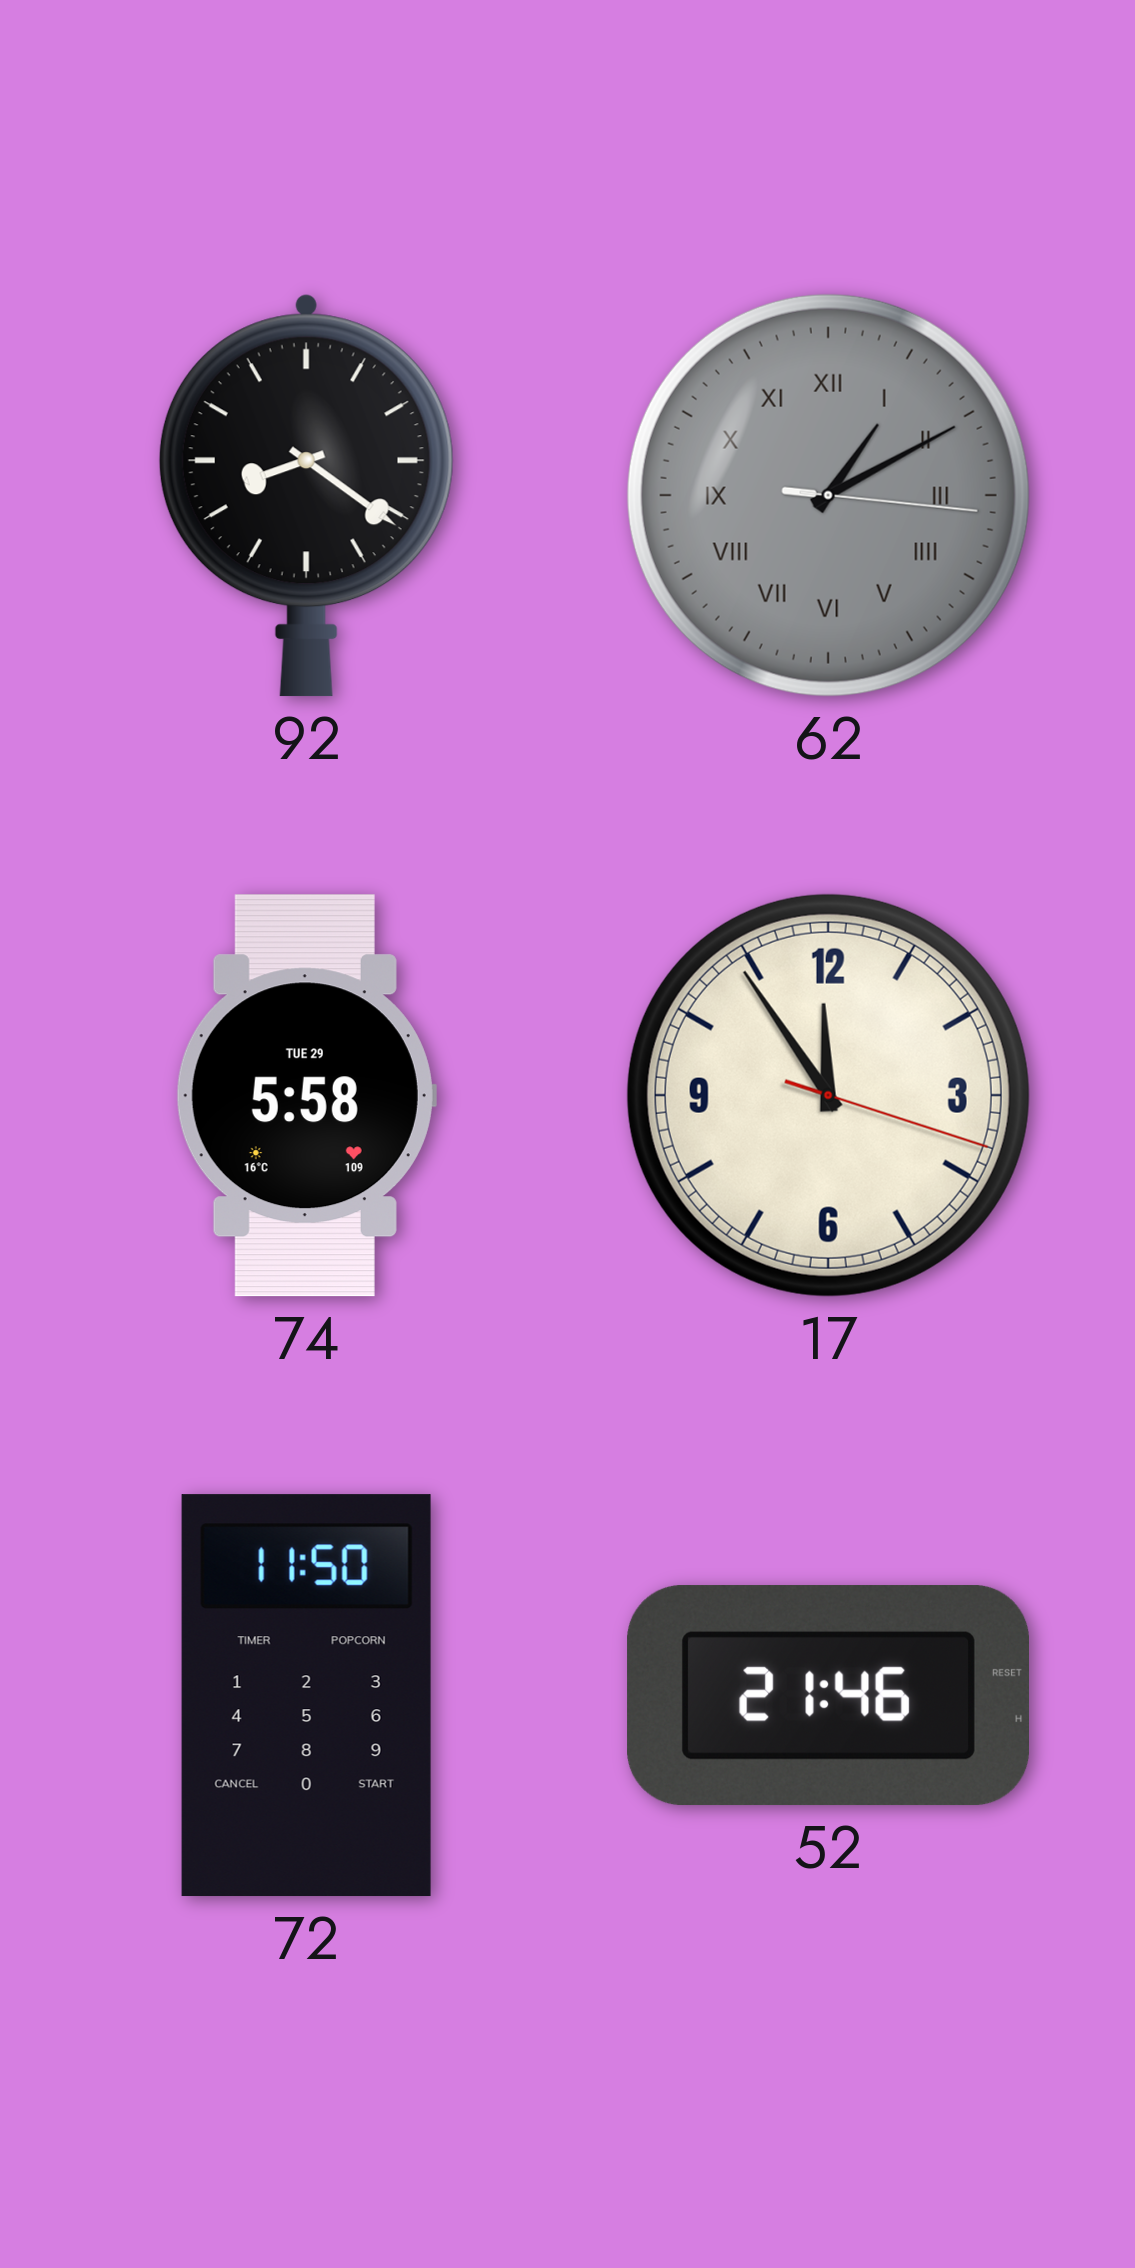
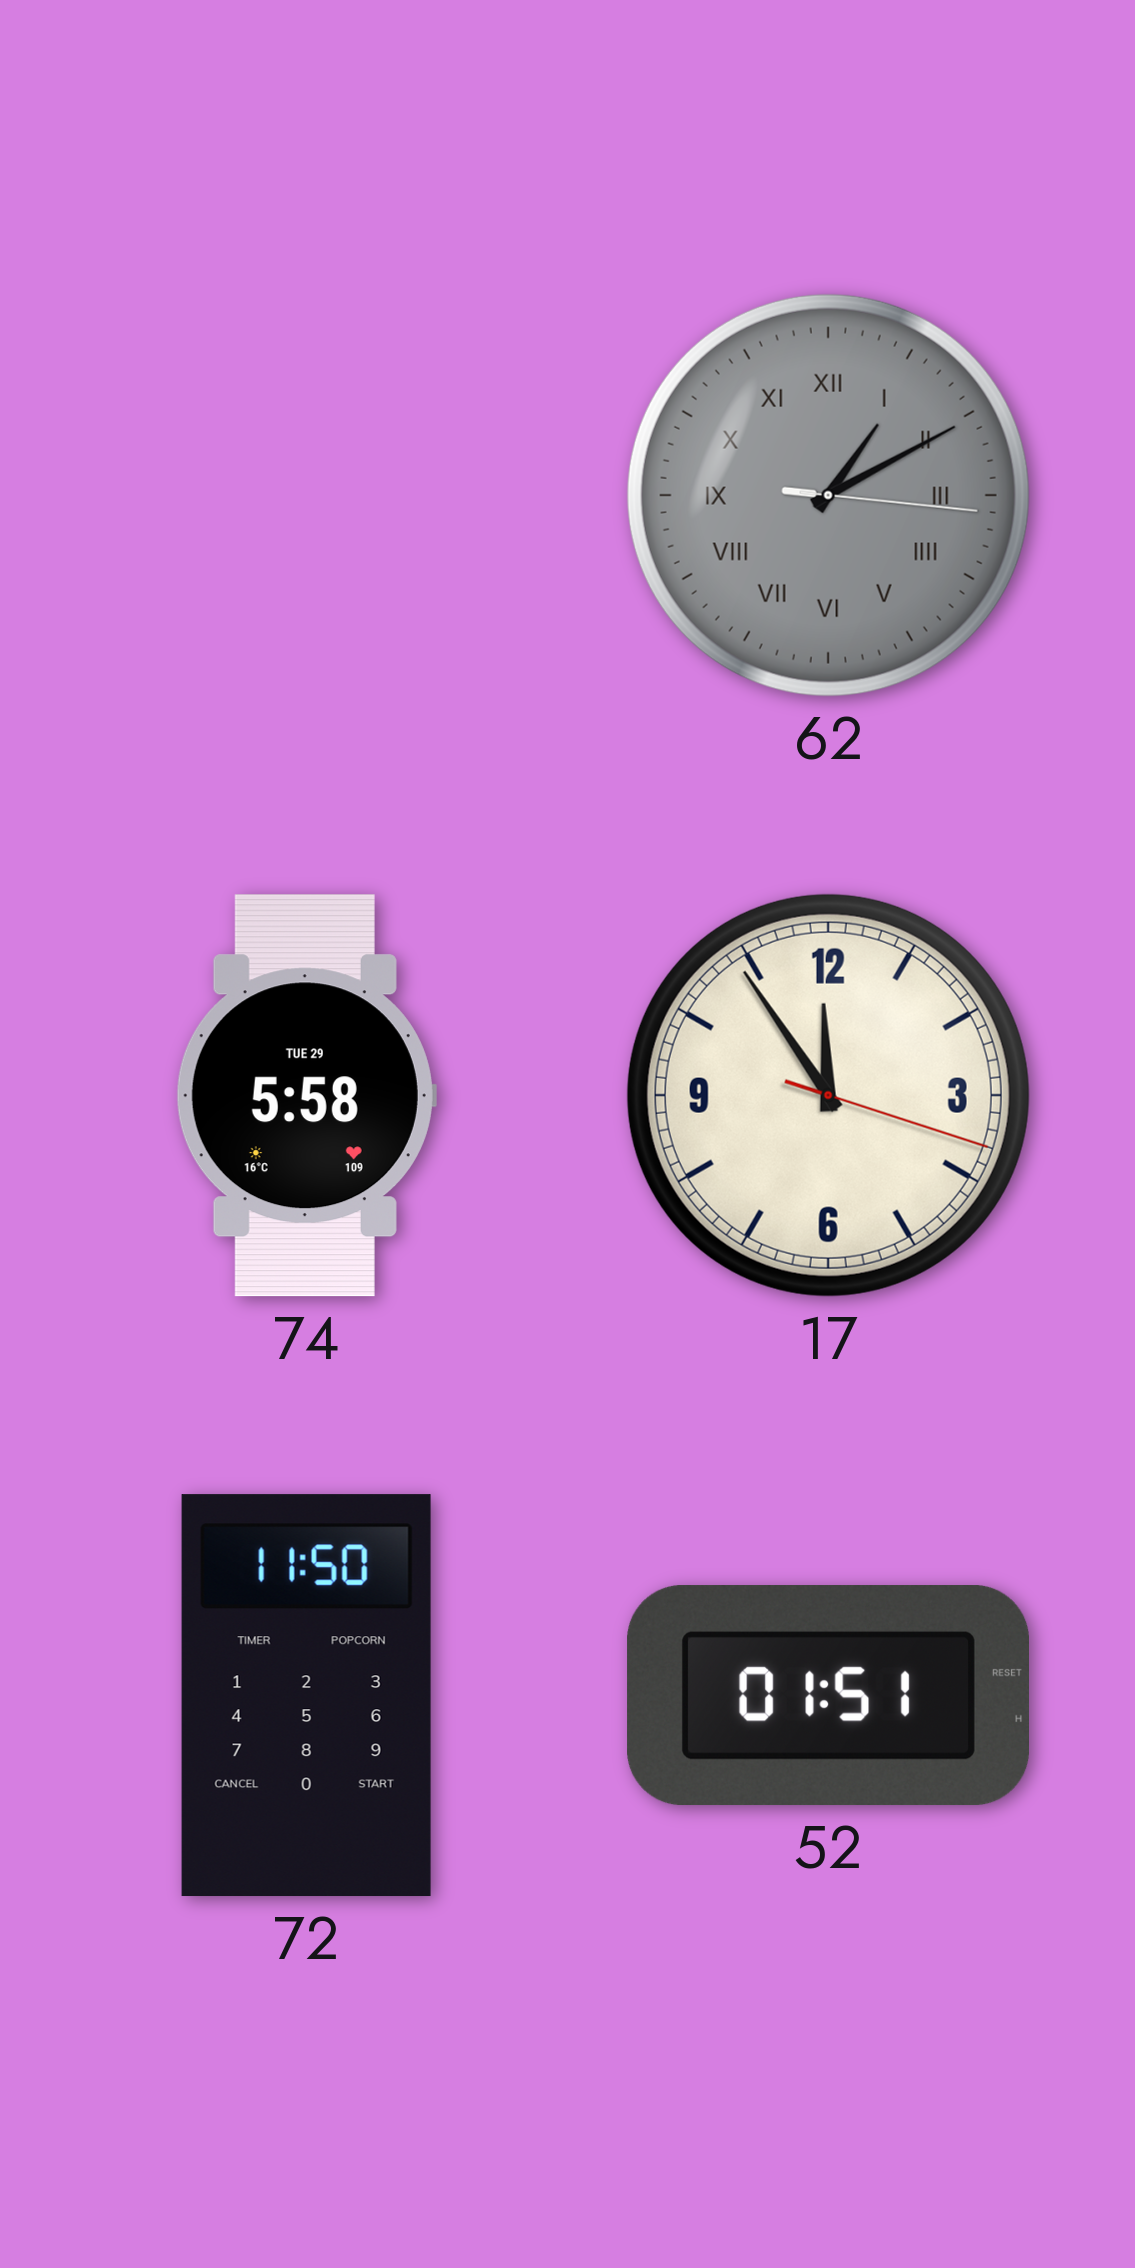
92: 8:21 -> none
52: 21:46 -> 01:51
